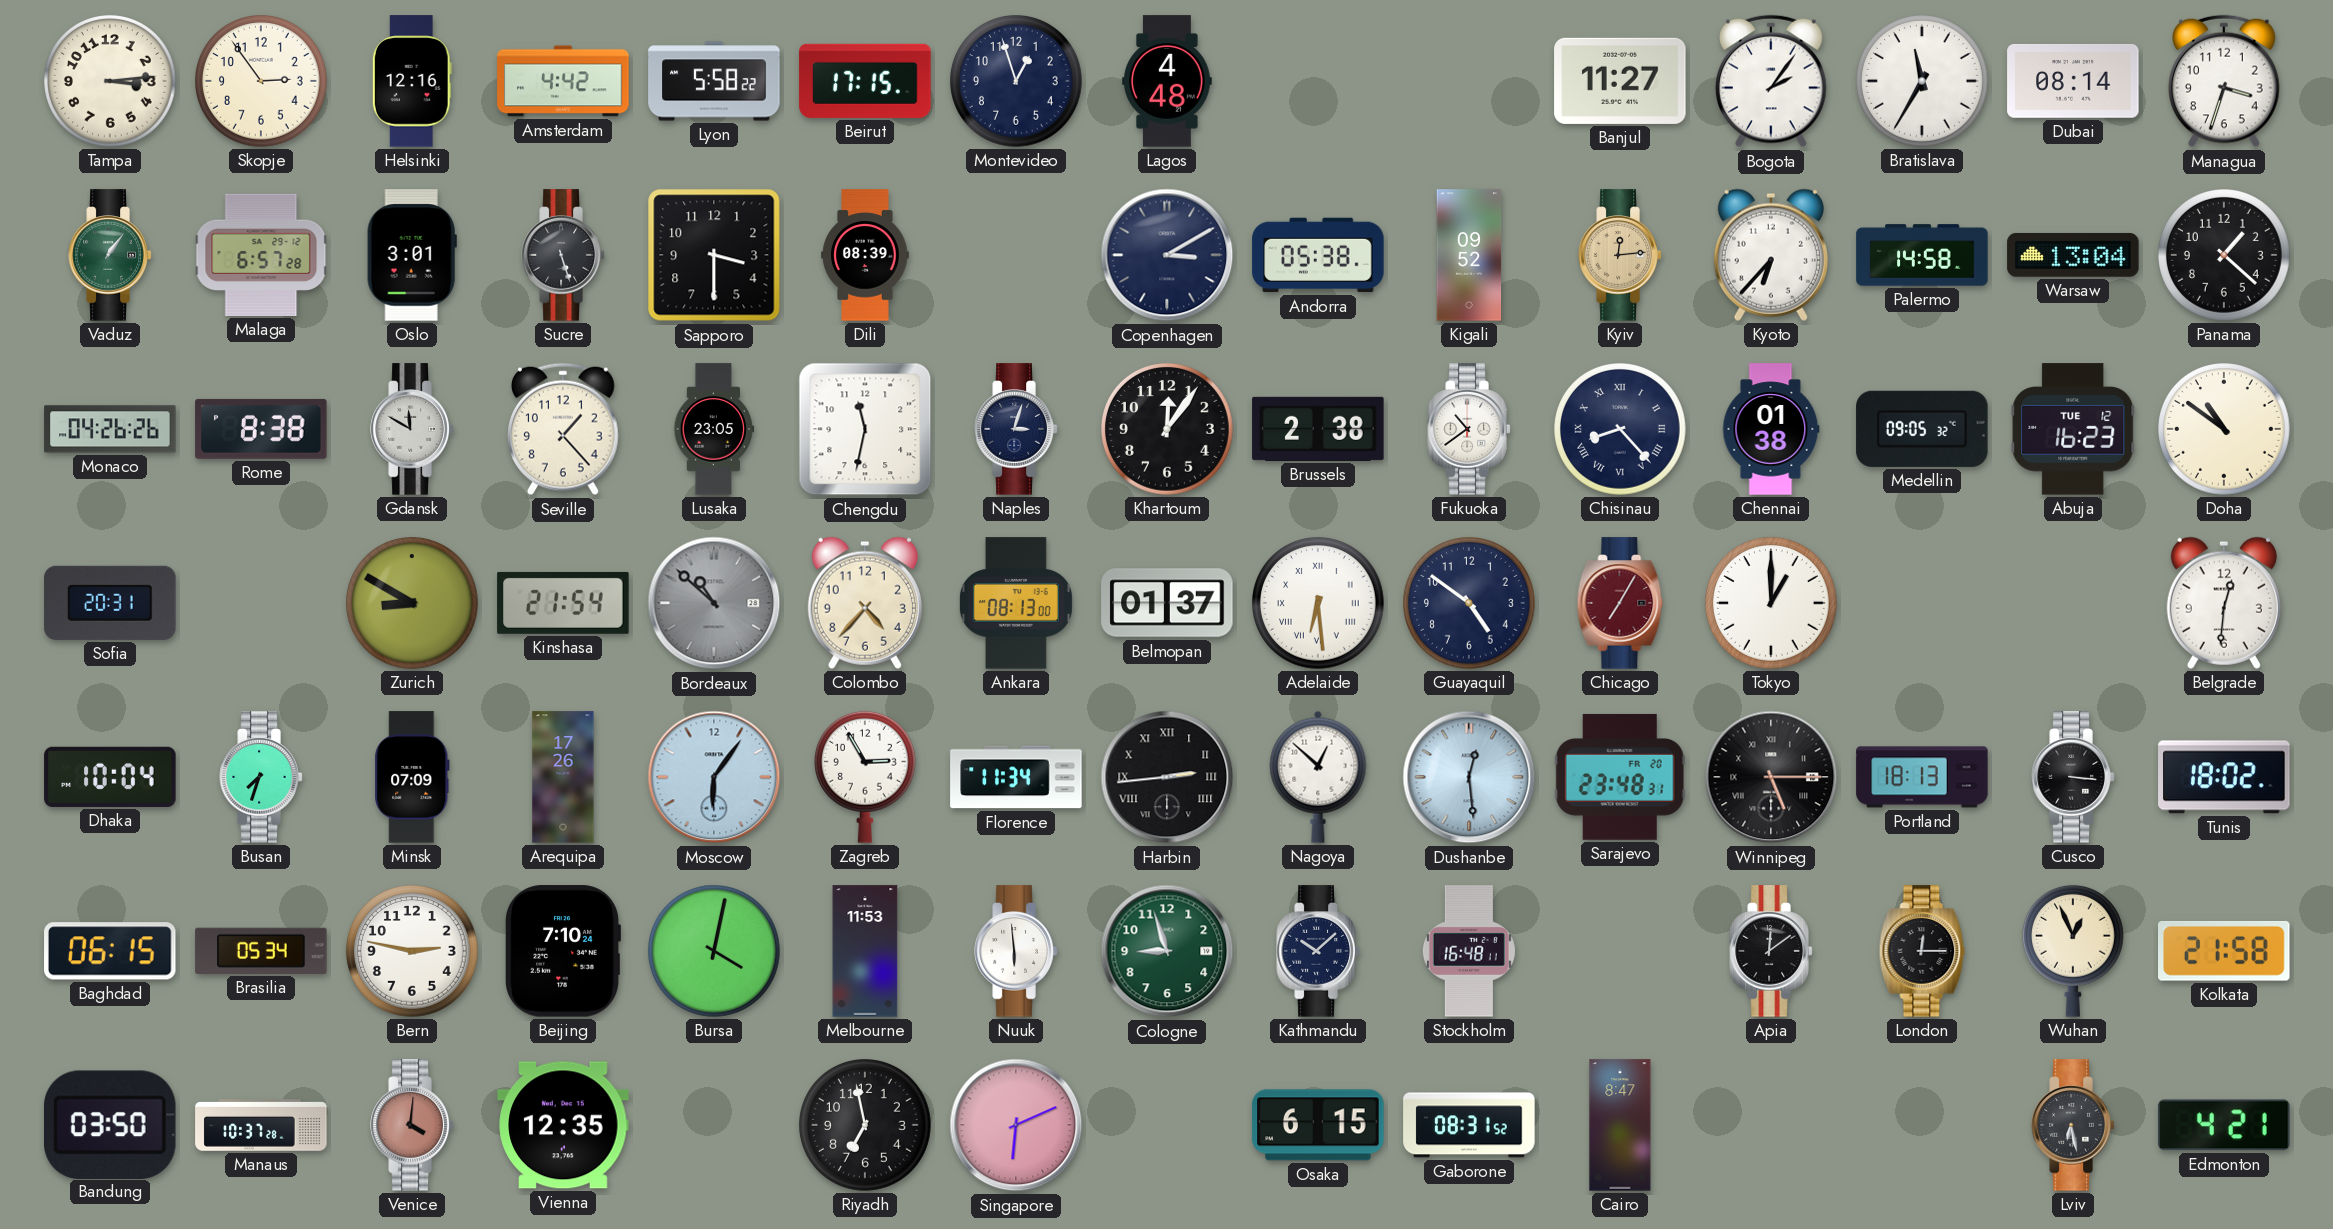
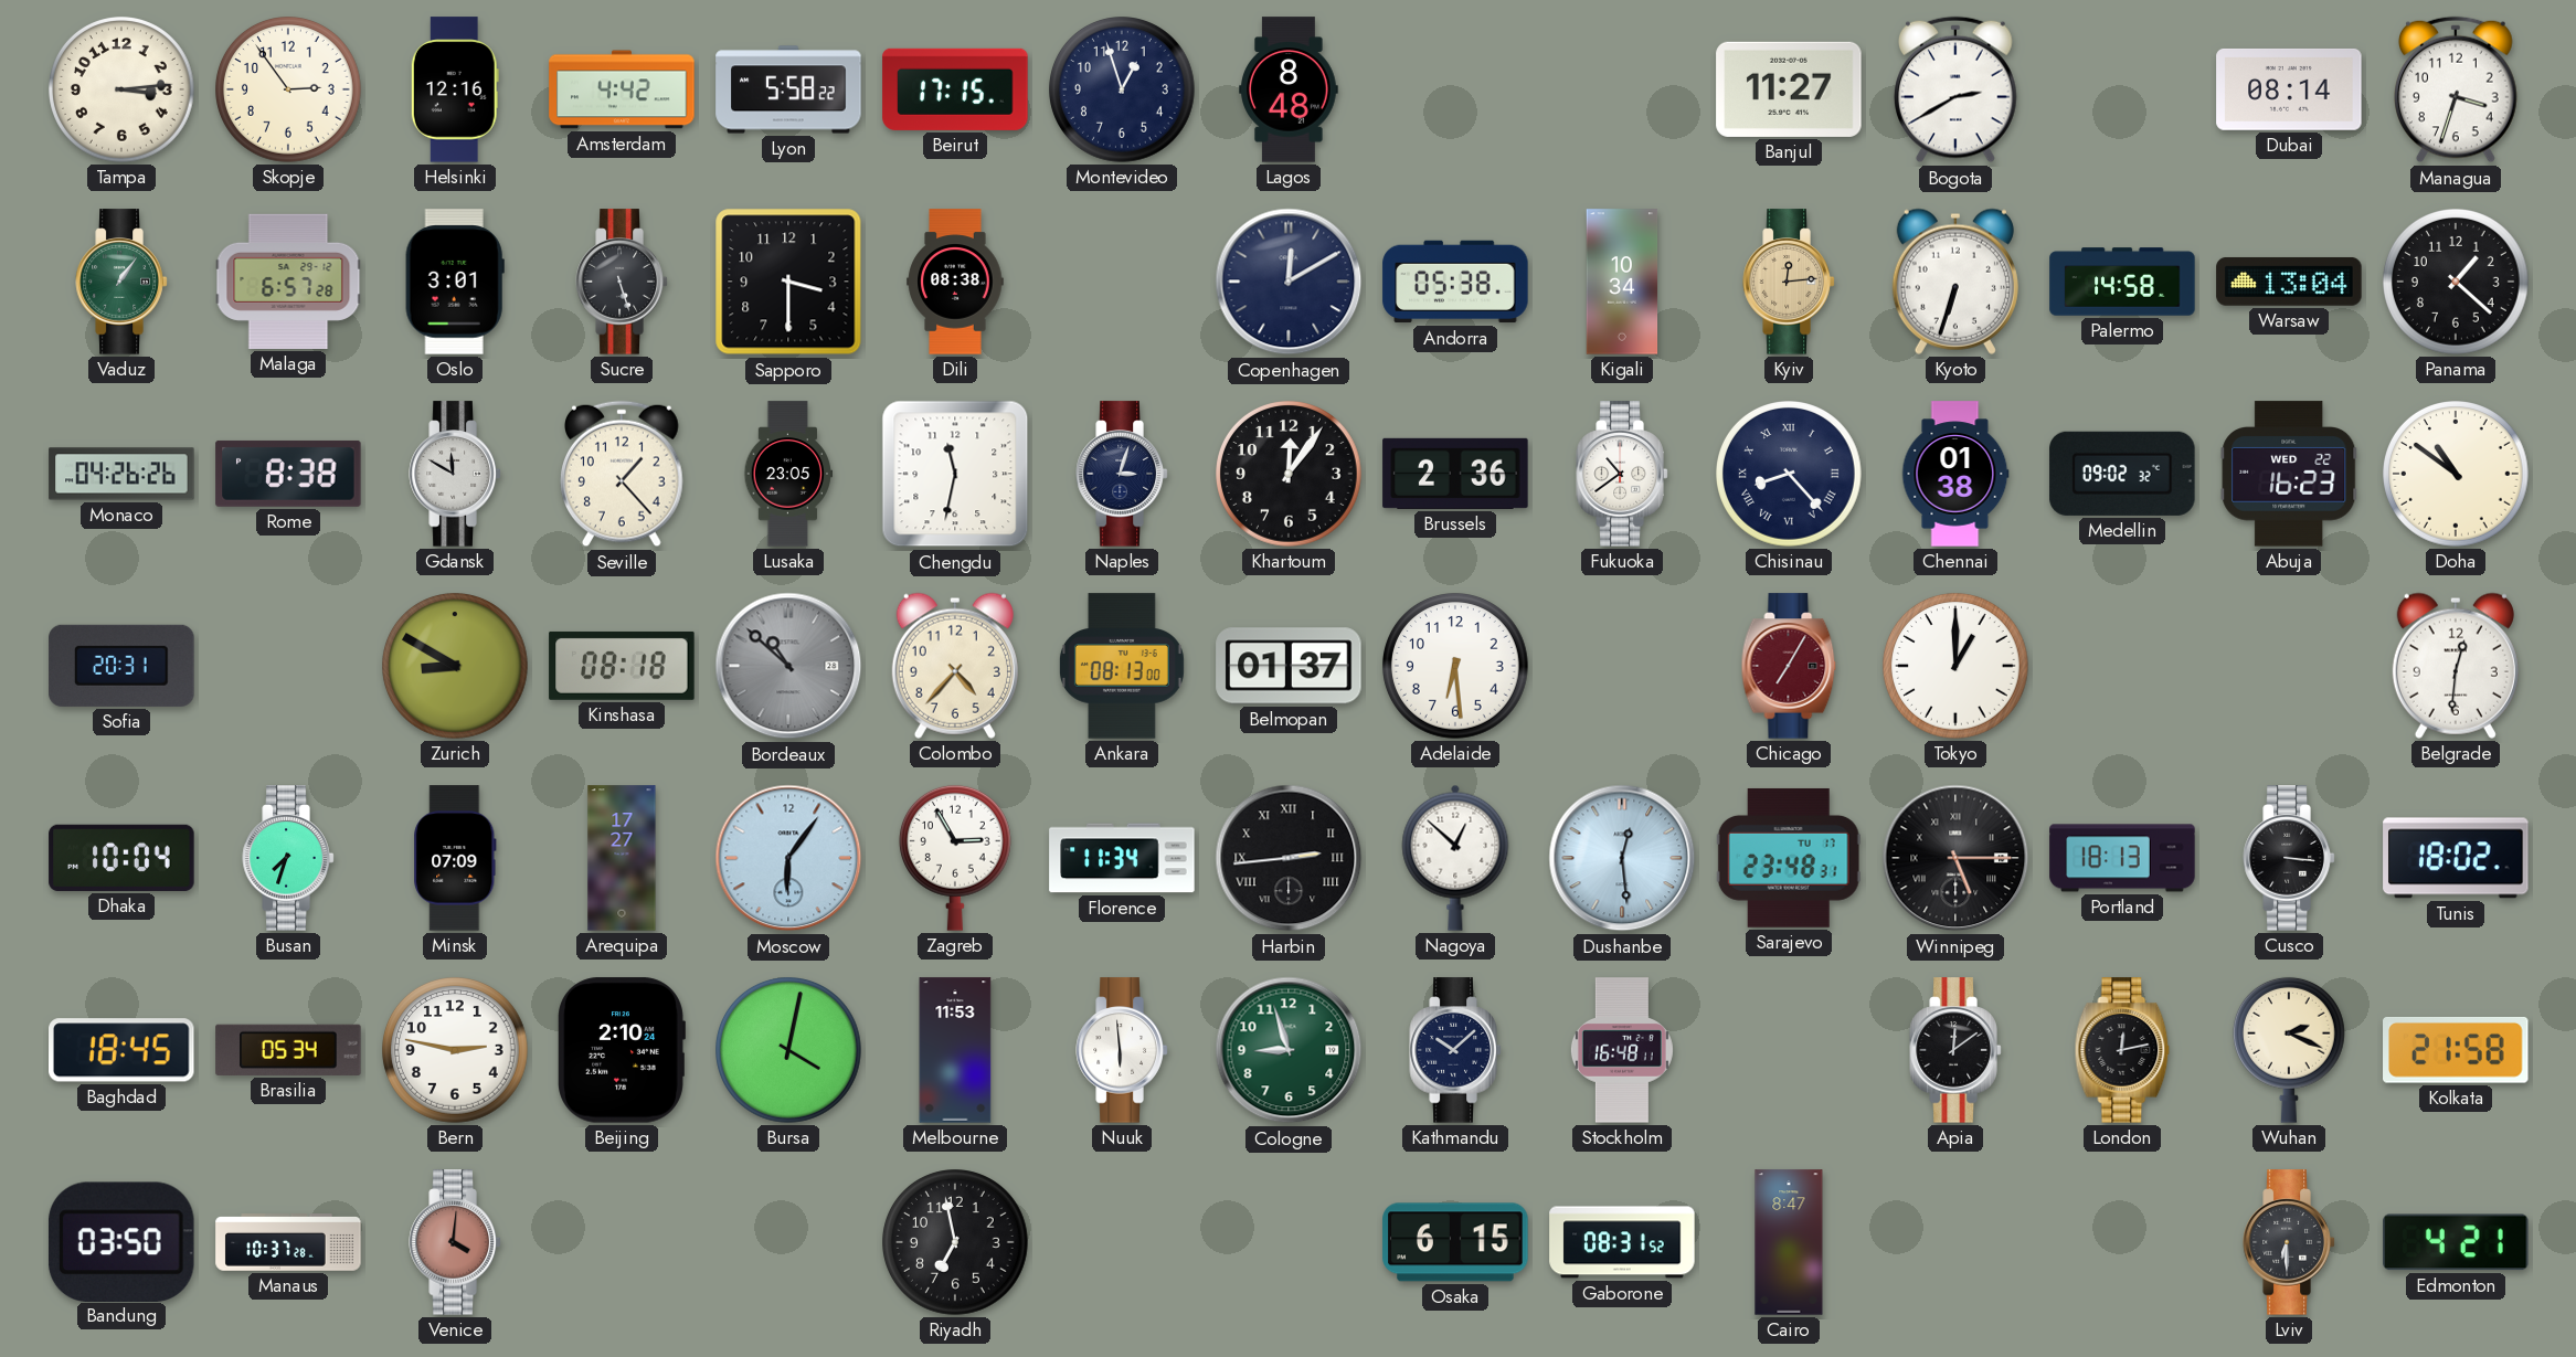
Lagos: 4:48 -> 8:48
Bogota: 2:06 -> 2:40
Bratislava: 11:35 -> none
Dili: 08:39 -> 08:38
Copenhagen: 3:10 -> 12:10
Kigali: 09:52 -> 10:34
Kyoto: 6:37 -> 6:33
Brussels: 2:38 -> 2:36
Medellin: 09:05 -> 09:02
Abuja date: TUE 12 -> WED 22
Kinshasa: 21:54 -> 08:18
Adelaide numerals: Roman -> Arabic
Guayaquil: 4:51 -> none
Arequipa: 17:26 -> 17:27
Sarajevo date: FR 20 -> TU 17
Baghdad: 06:15 -> 18:45
Beijing: 7:10 -> 2:10
London: 12:15 -> 12:13
Wuhan: 12:56 -> 2:19
Vienna: 12:35 -> none
Singapore: 6:11 -> none
Lviv: 6:28 -> 6:30
